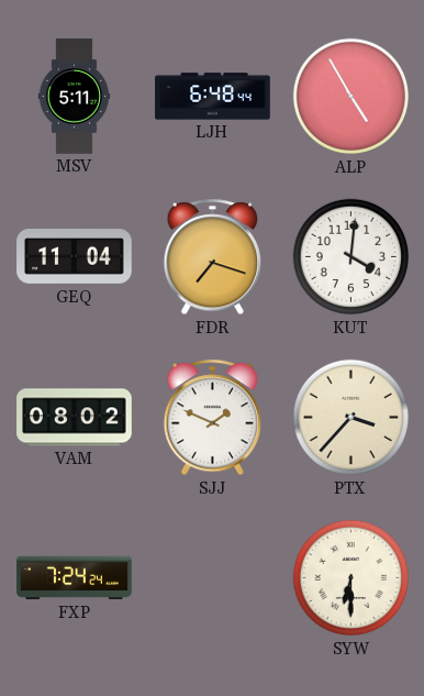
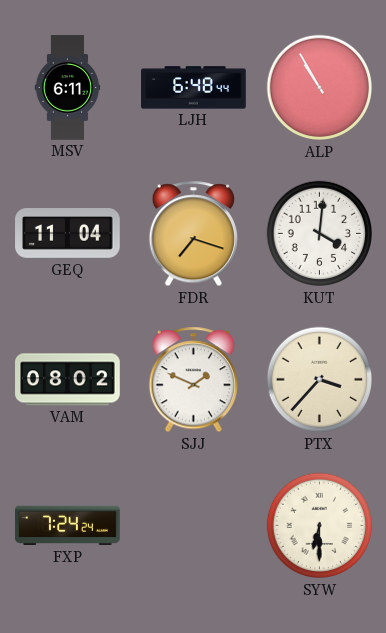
MSV: 5:11 -> 6:11
ALP: 4:55 -> 10:55
